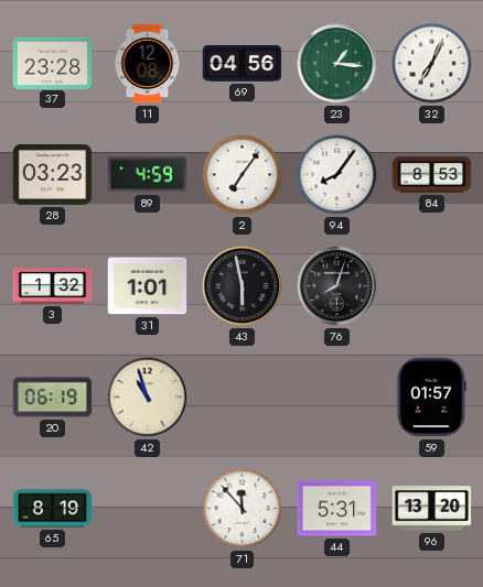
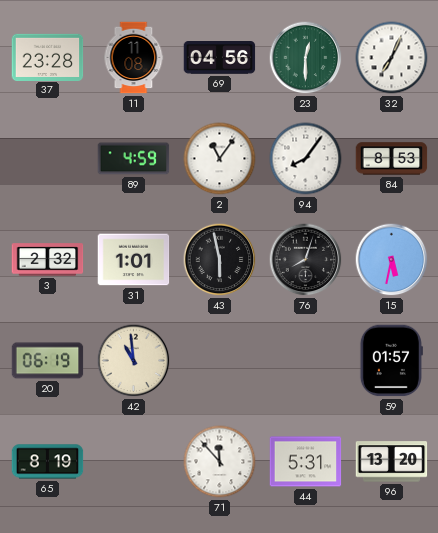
11: 12:08 -> 11:08
23: 1:16 -> 12:30
28: 03:23 -> none
2: 7:06 -> 11:06
3: 1:32 -> 2:32
15: none -> 5:32
42: 10:57 -> 10:59
